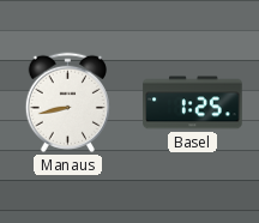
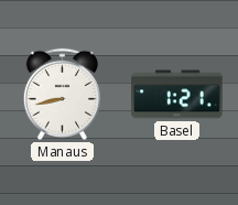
Basel: 1:25 -> 1:21
